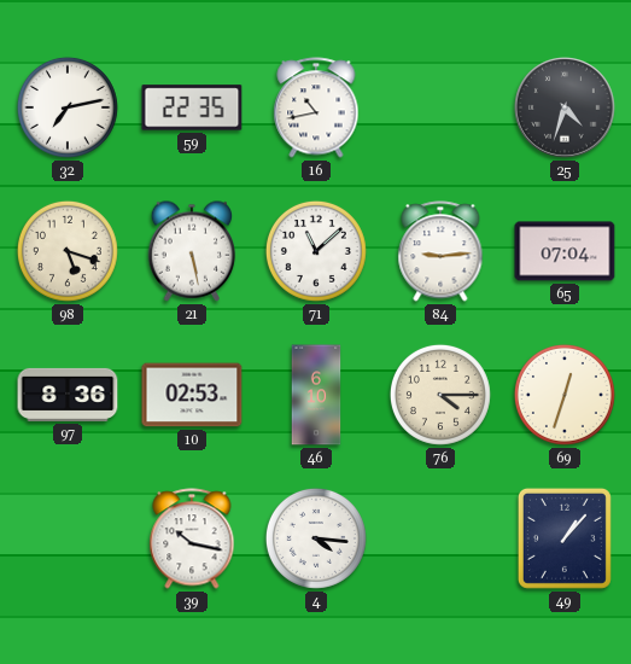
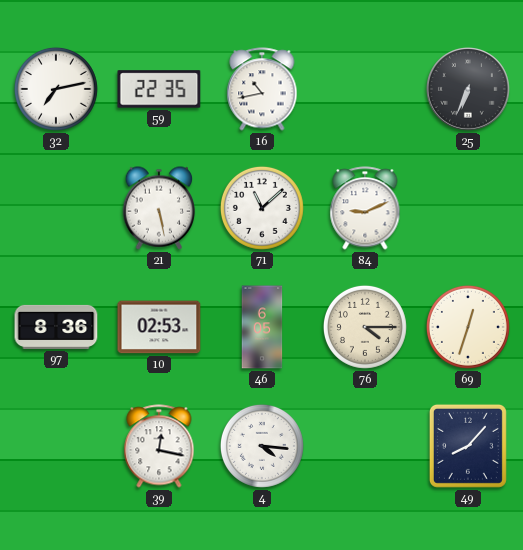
25: 4:33 -> 6:34
98: 5:18 -> none
84: 9:14 -> 9:11
65: 07:04 -> none
46: 6:10 -> 6:05
39: 10:17 -> 12:17
49: 1:07 -> 8:07
